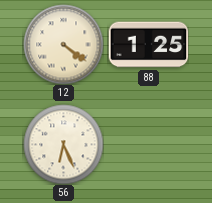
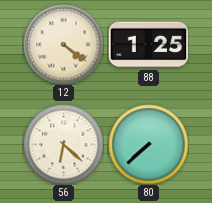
56: 6:26 -> 6:22
80: none -> 7:38
